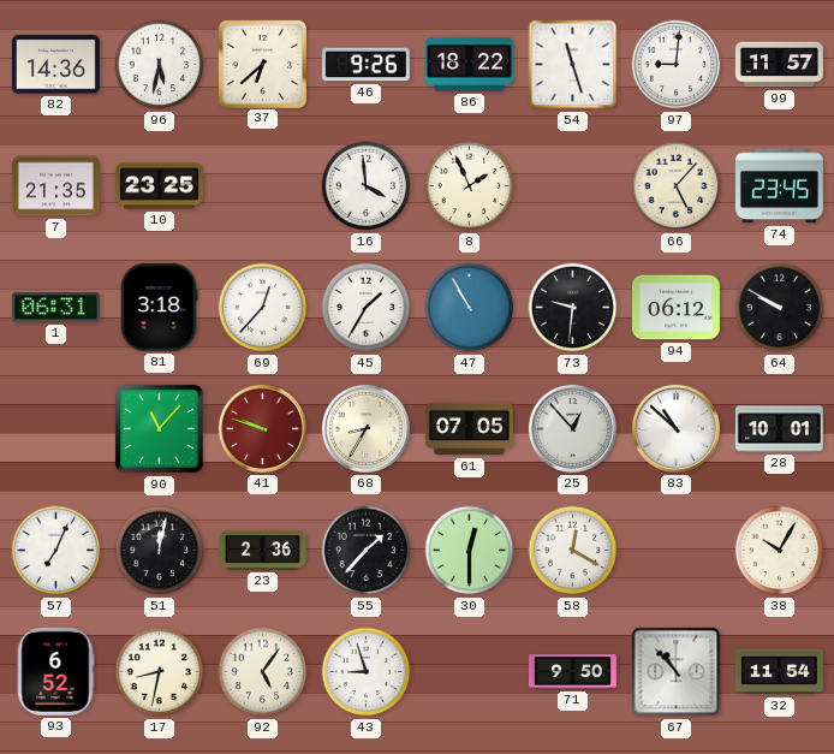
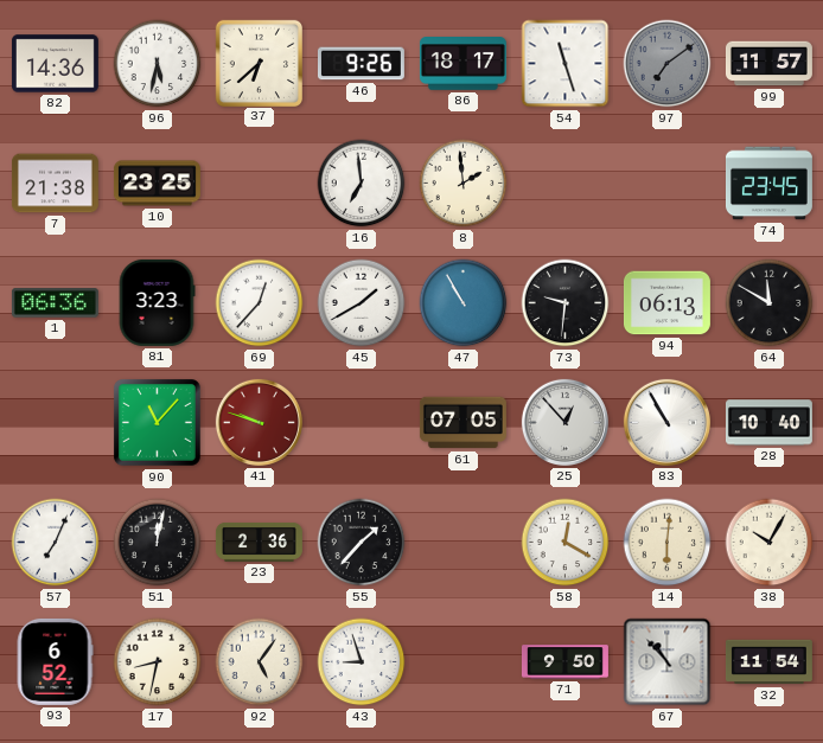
86: 18:22 -> 18:17
97: 9:01 -> 7:09
97 dial: white -> grey
7: 21:35 -> 21:38
16: 3:59 -> 6:59
8: 1:56 -> 1:59
66: 5:07 -> none
1: 06:31 -> 06:36
81: 3:18 -> 3:23
45: 1:35 -> 1:40
94: 06:12 -> 06:13
64: 9:50 -> 11:50
68: 8:35 -> none
83: 10:52 -> 10:55
28: 10:01 -> 10:40
30: 12:30 -> none
14: none -> 6:01
